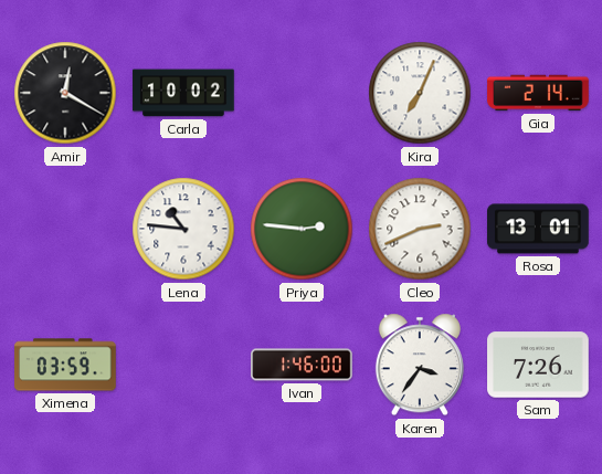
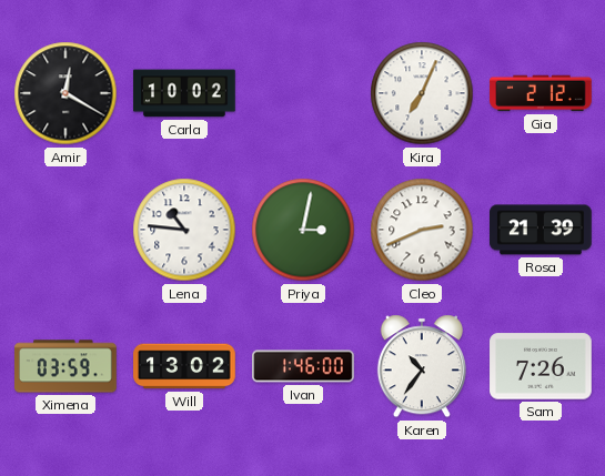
Gia: 2:14 -> 2:12
Priya: 2:46 -> 3:02
Rosa: 13:01 -> 21:39
Will: none -> 13:02
Karen: 3:36 -> 10:36
